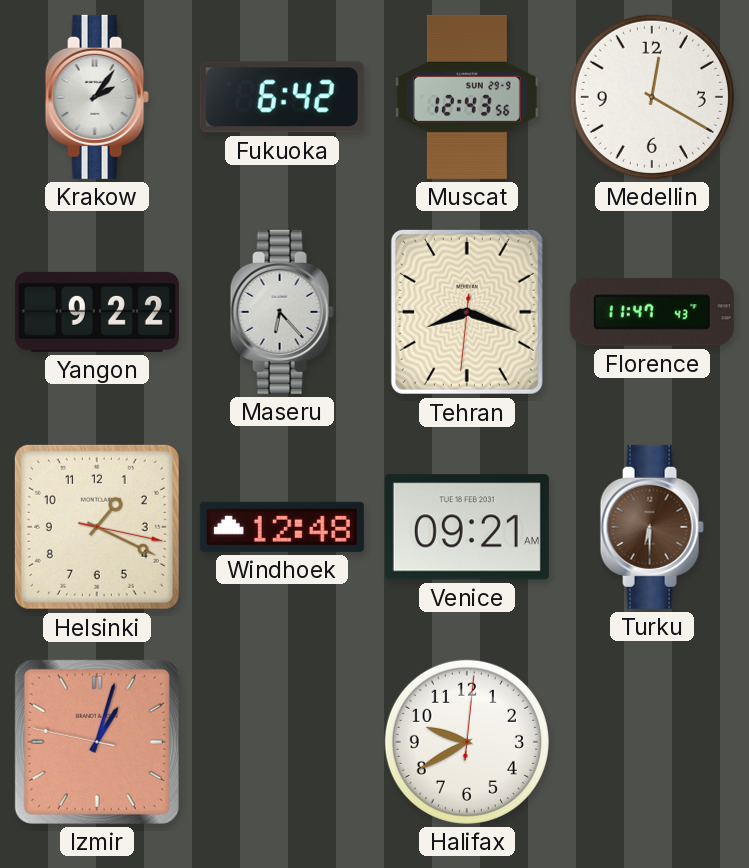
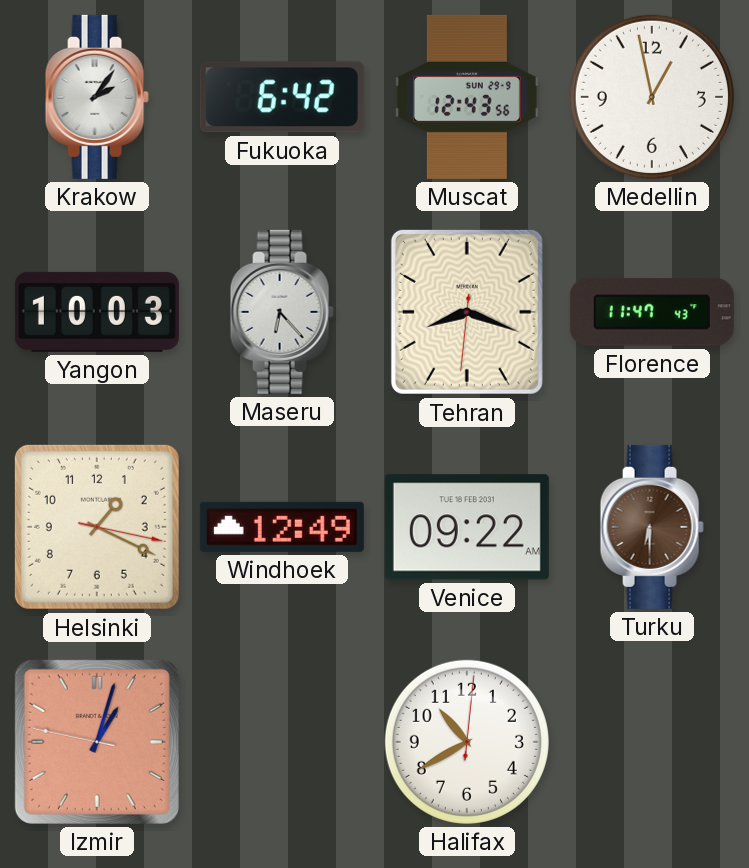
Medellin: 12:20 -> 12:58
Yangon: 9:22 -> 10:03
Windhoek: 12:48 -> 12:49
Venice: 09:21 -> 09:22
Halifax: 9:40 -> 10:40
